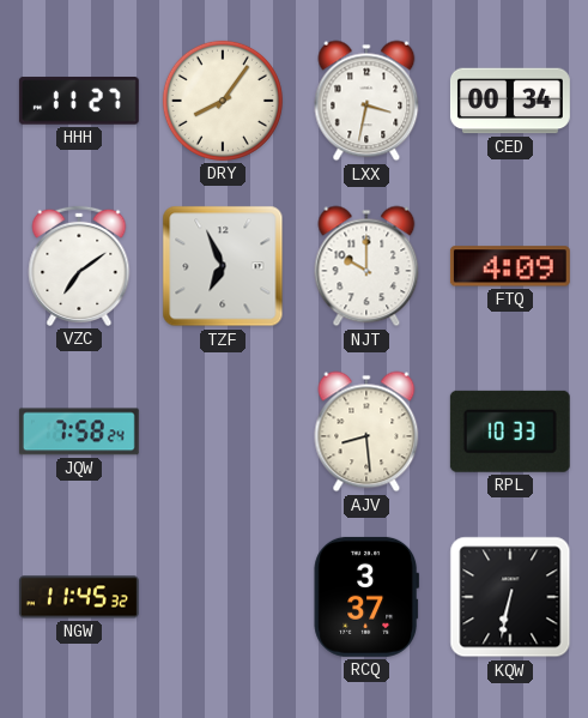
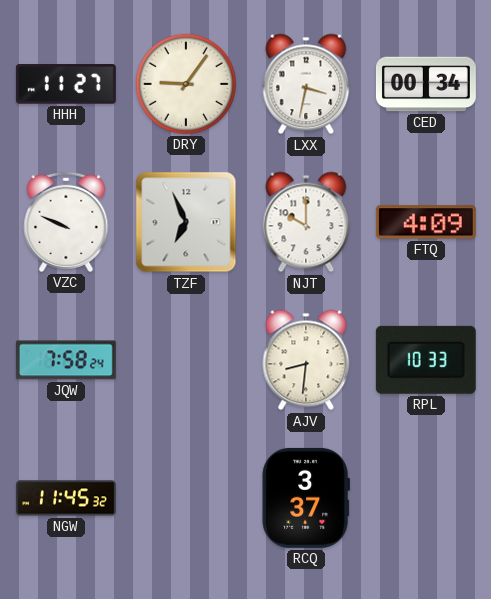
DRY: 8:06 -> 9:06
VZC: 7:09 -> 9:49
AJV: 8:29 -> 8:31
KQW: 6:32 -> none
